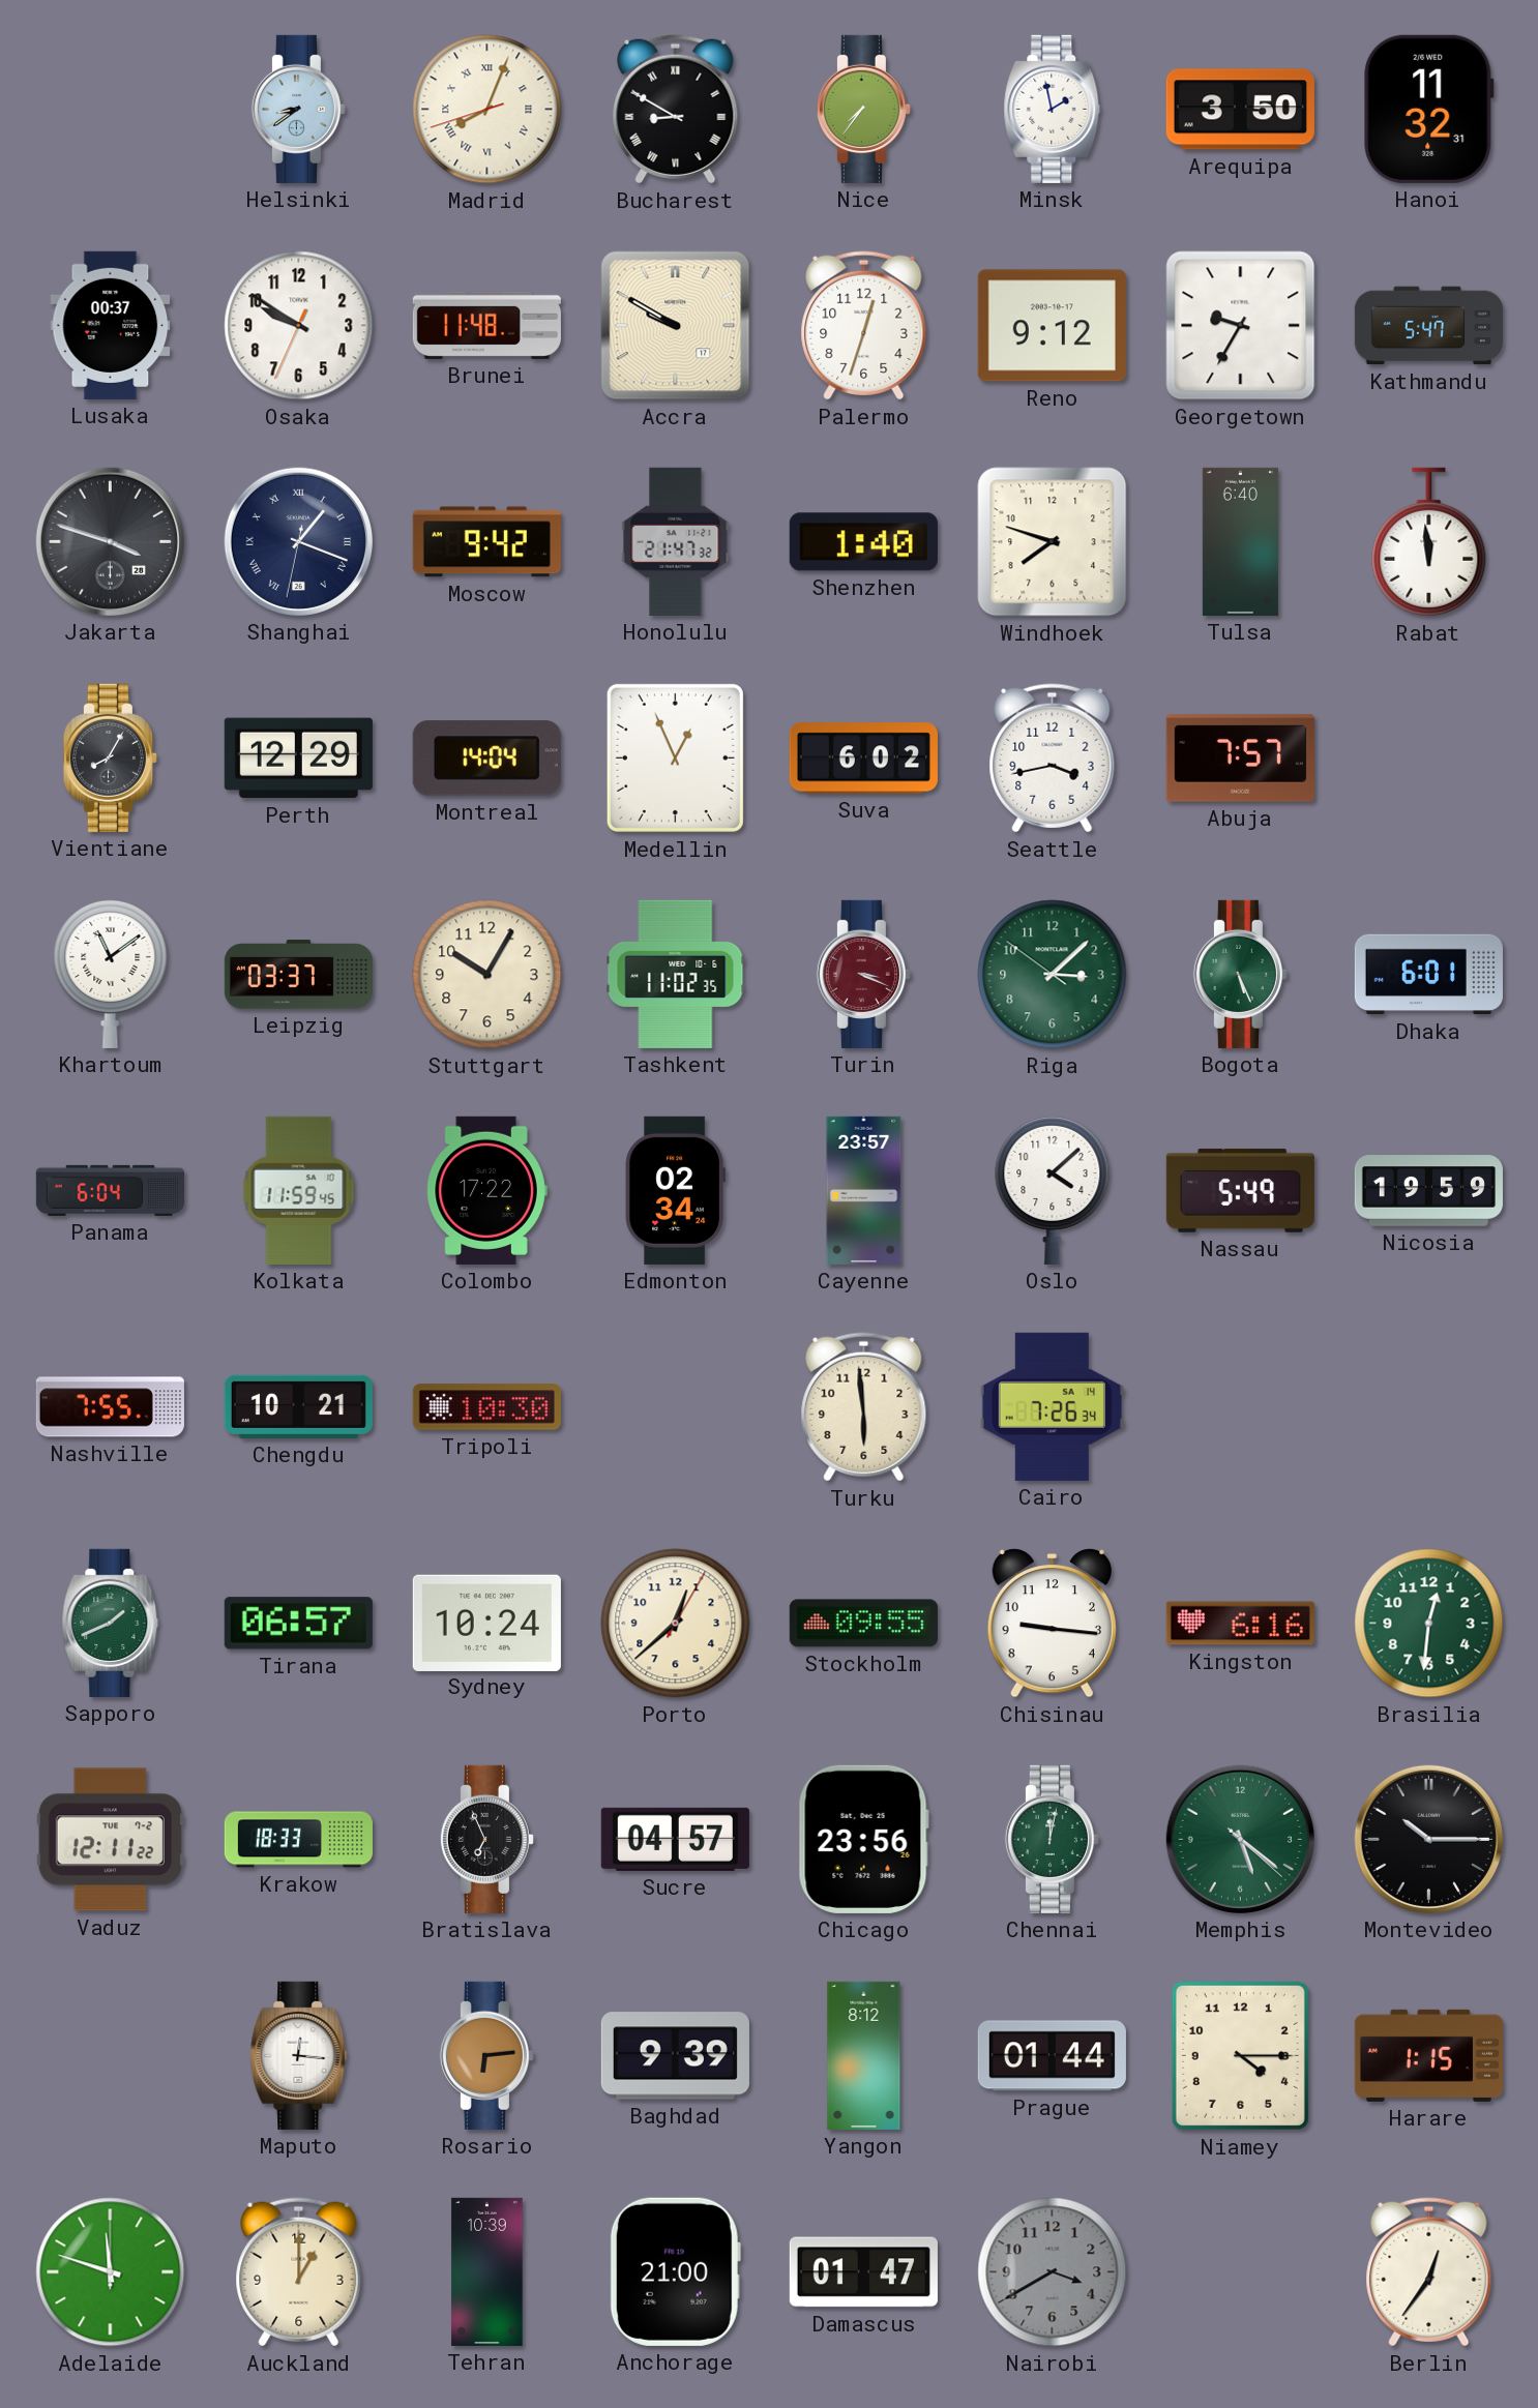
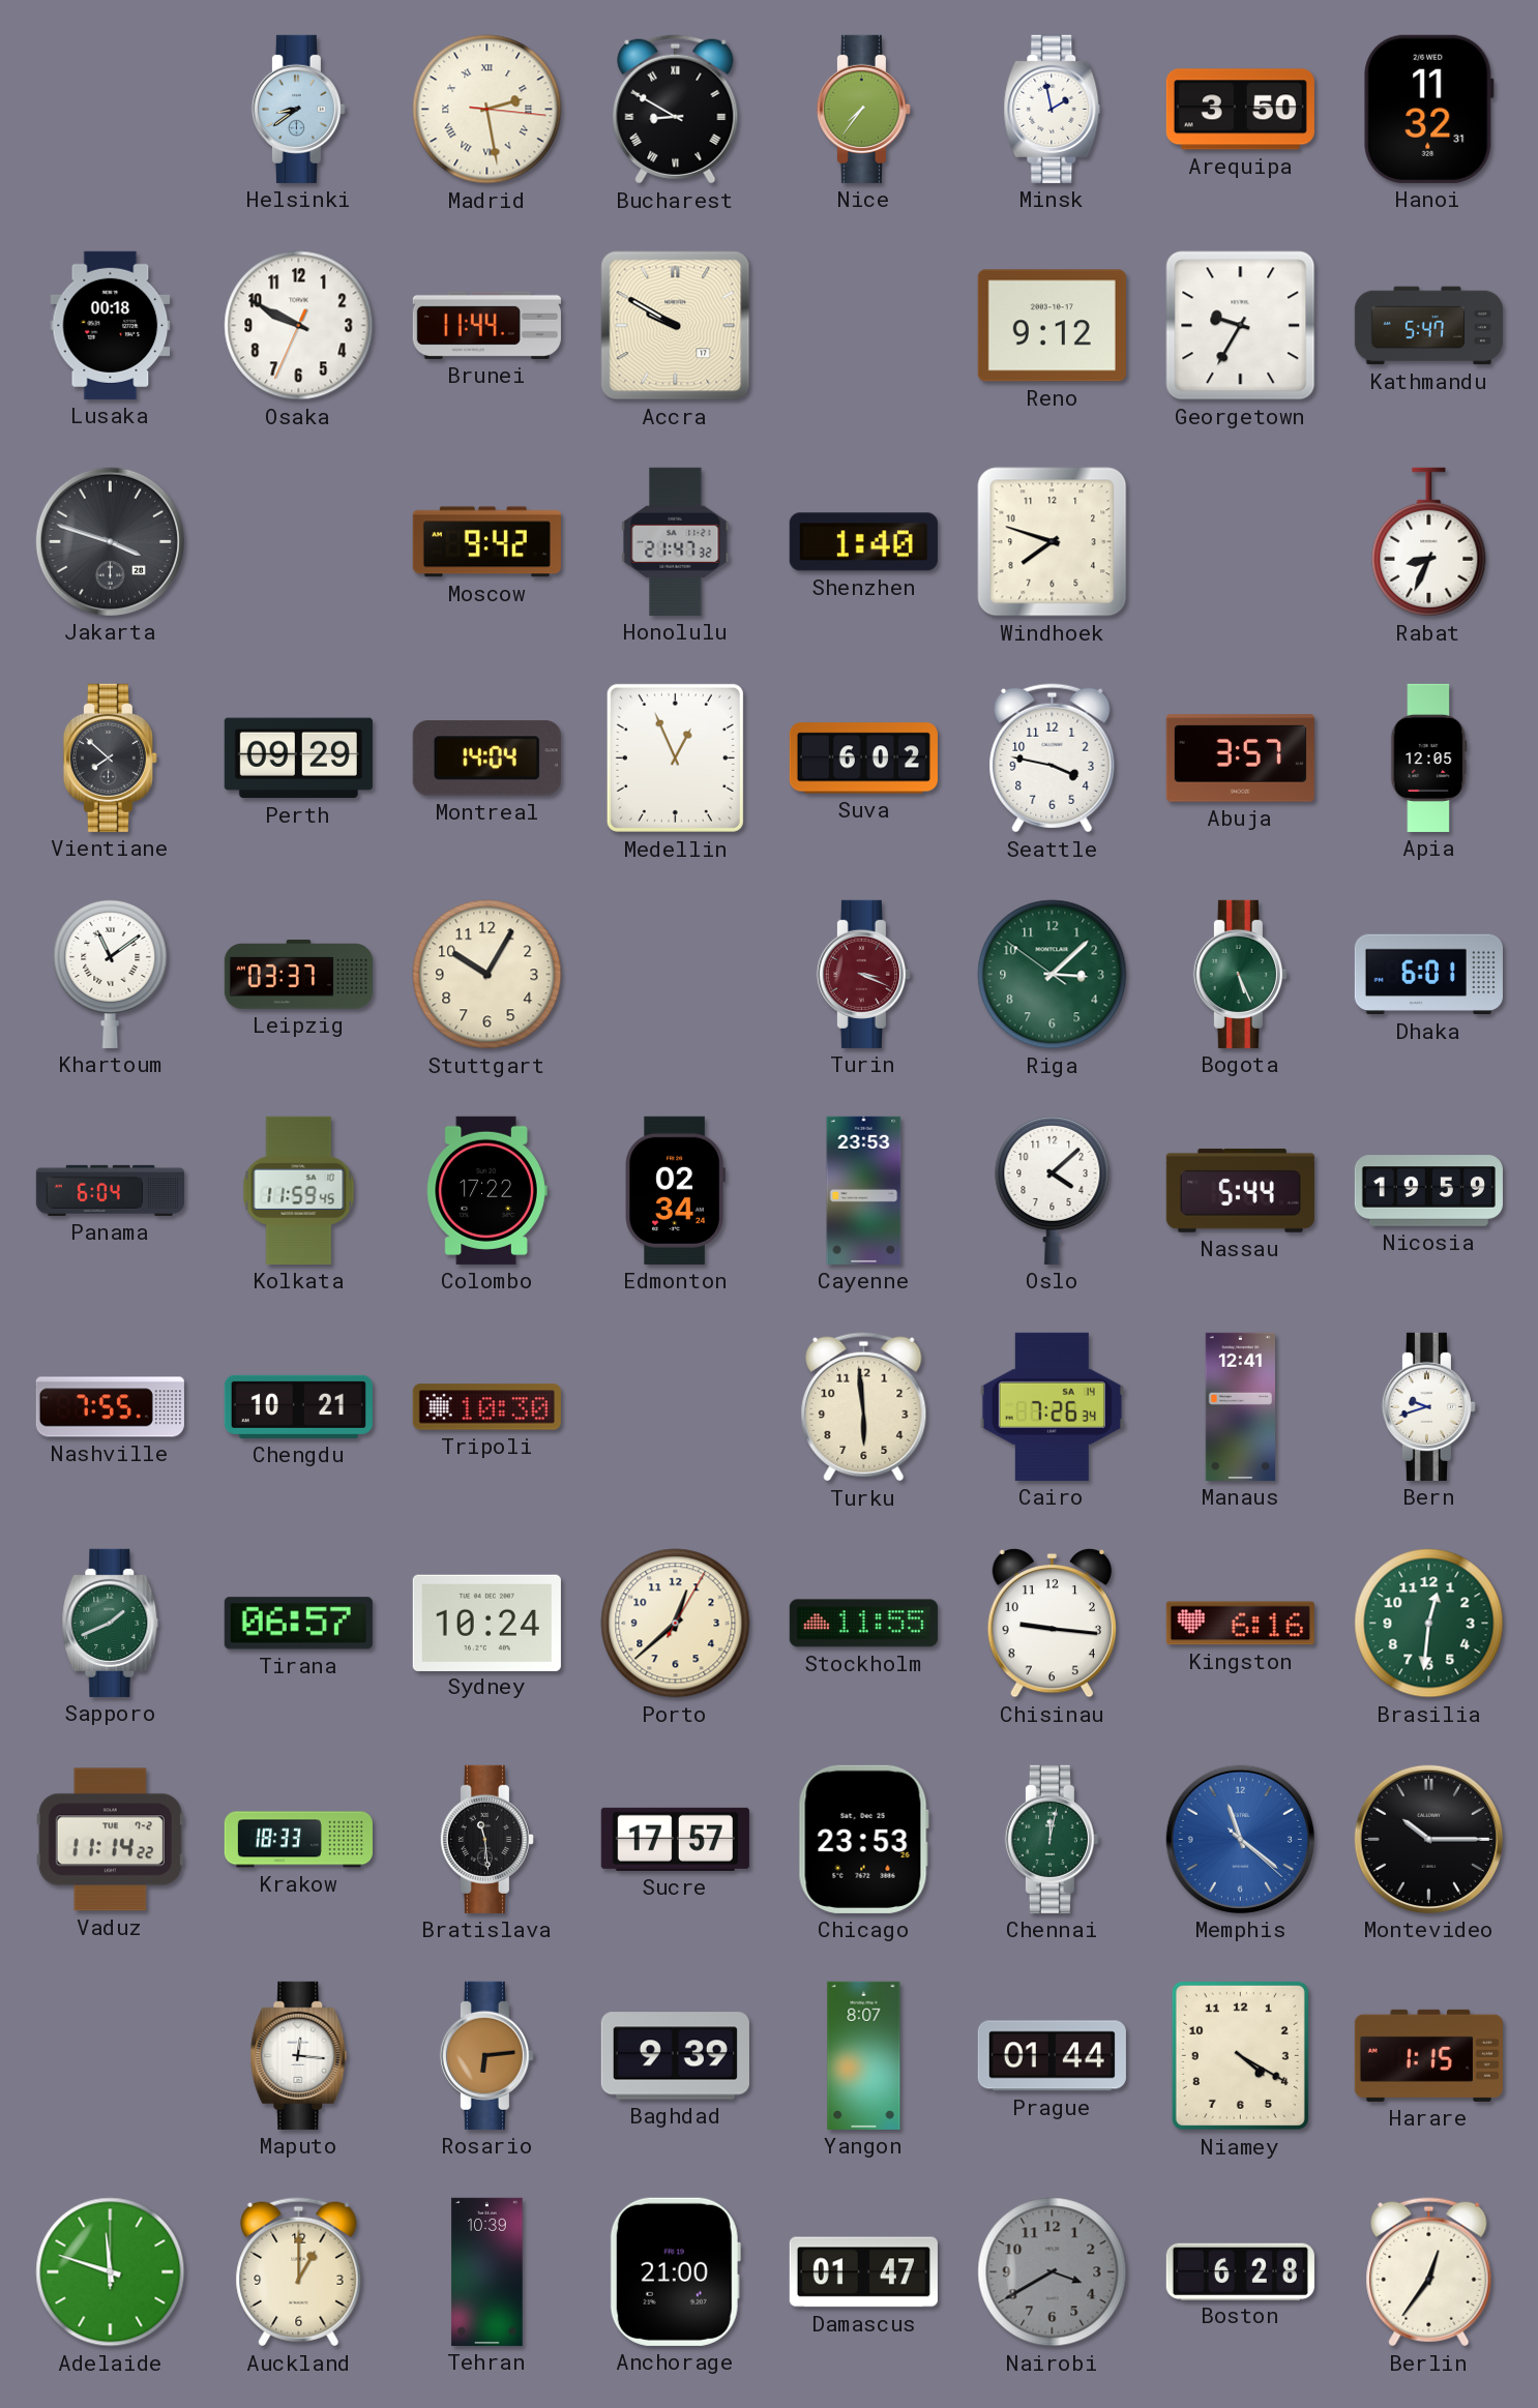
Madrid: 8:03 -> 2:28
Lusaka: 00:37 -> 00:18
Osaka: 9:50 -> 9:49
Brunei: 11:48 -> 11:44
Palermo: 12:33 -> none
Shanghai: 1:18 -> none
Tulsa: 6:40 -> none
Rabat: 11:59 -> 8:34
Vientiane: 8:05 -> 7:52
Perth: 12:29 -> 09:29
Seattle: 3:43 -> 3:47
Abuja: 7:57 -> 3:57
Apia: none -> 12:05
Tashkent: 11:02 -> none
Cayenne: 23:57 -> 23:53
Nassau: 5:49 -> 5:44
Manaus: none -> 12:41
Bern: none -> 9:42
Stockholm: 09:55 -> 11:55
Vaduz: 12:11 -> 11:14
Bratislava: 6:56 -> 11:29
Sucre: 04:57 -> 17:57
Chicago: 23:56 -> 23:53
Memphis: 5:21 -> 11:21
Memphis dial: green -> blue
Yangon: 8:12 -> 8:07
Niamey: 4:15 -> 4:20
Boston: none -> 6:28
